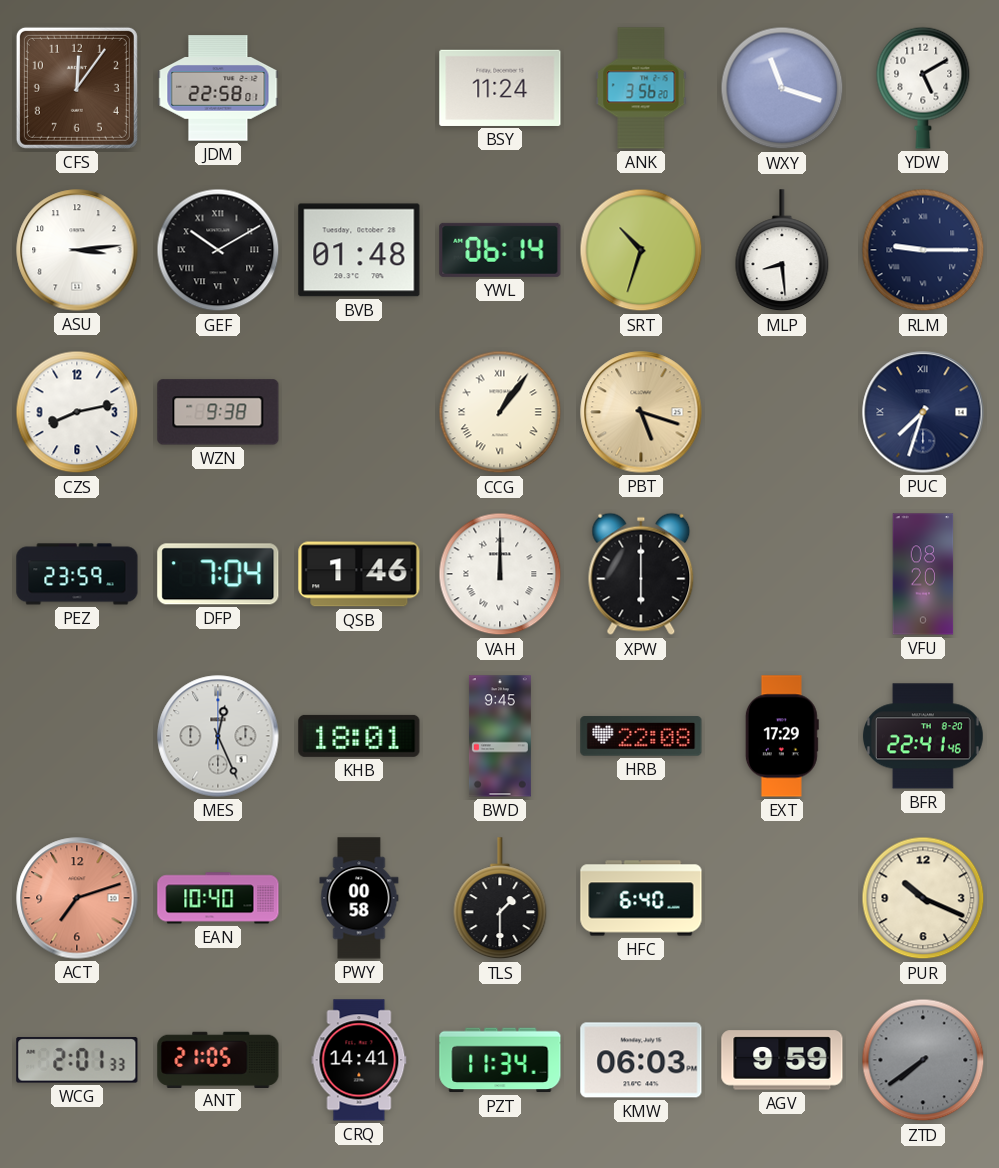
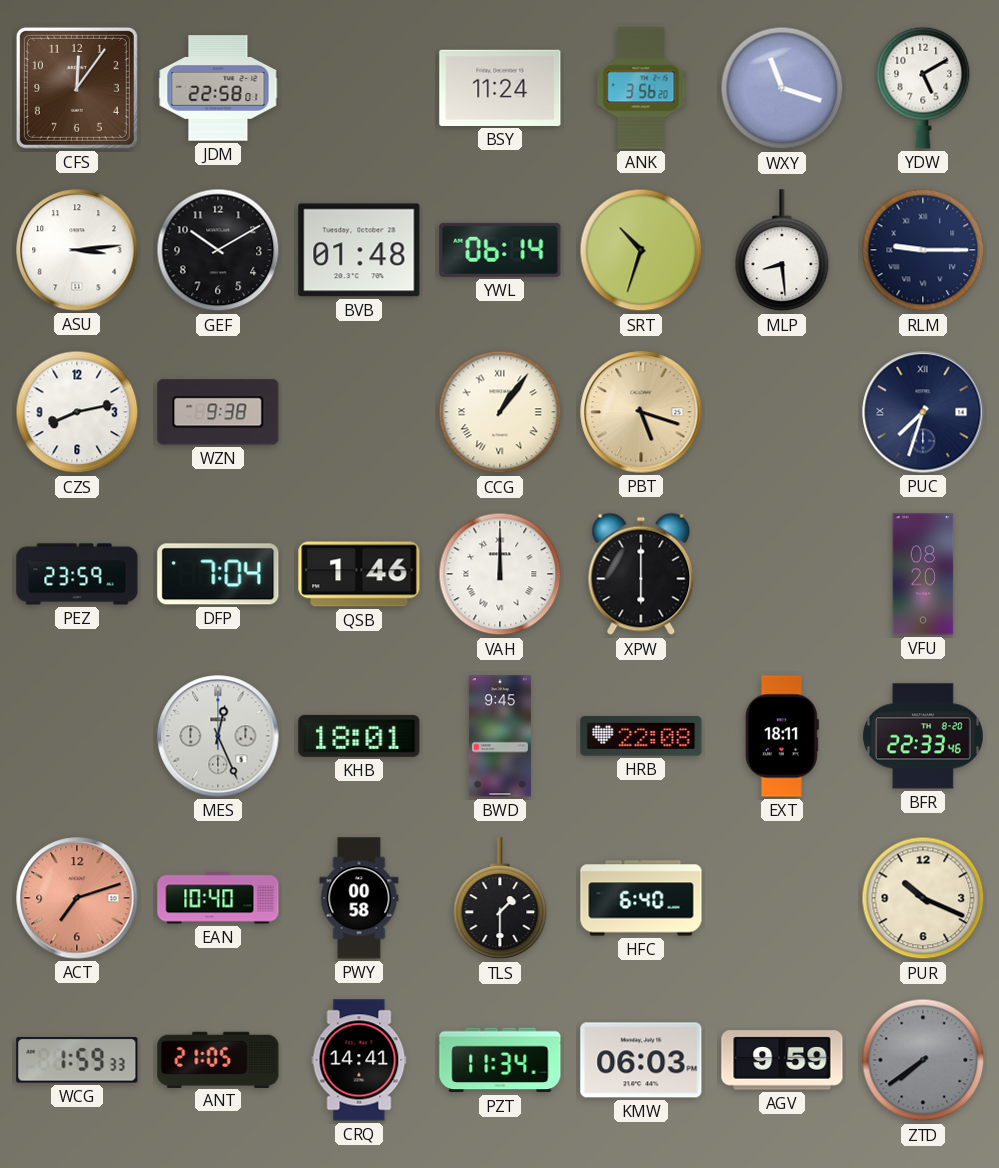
GEF numerals: Roman -> Arabic
EXT: 17:29 -> 18:11
BFR: 22:41 -> 22:33
WCG: 2:01 -> 1:59
